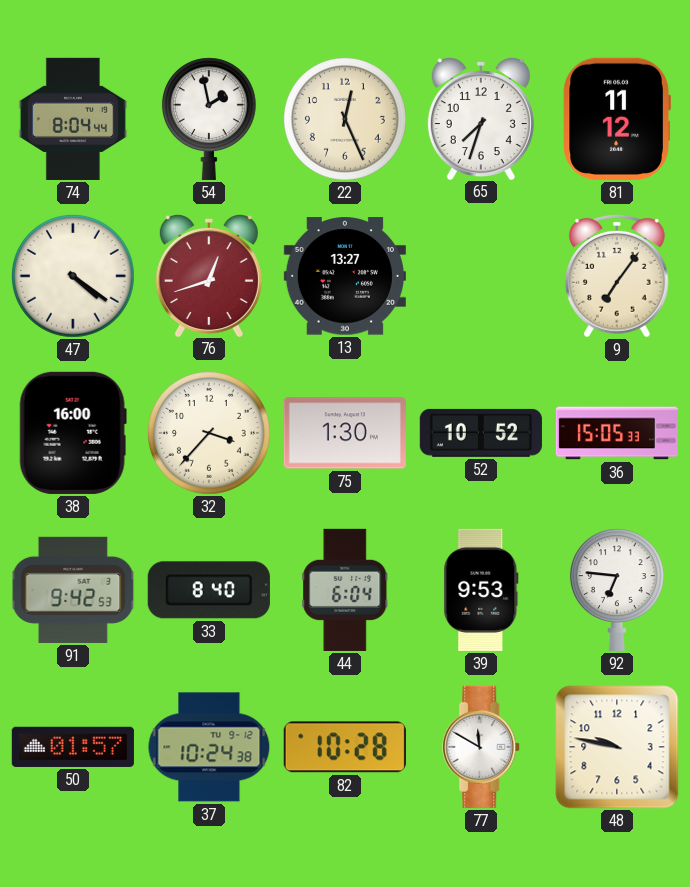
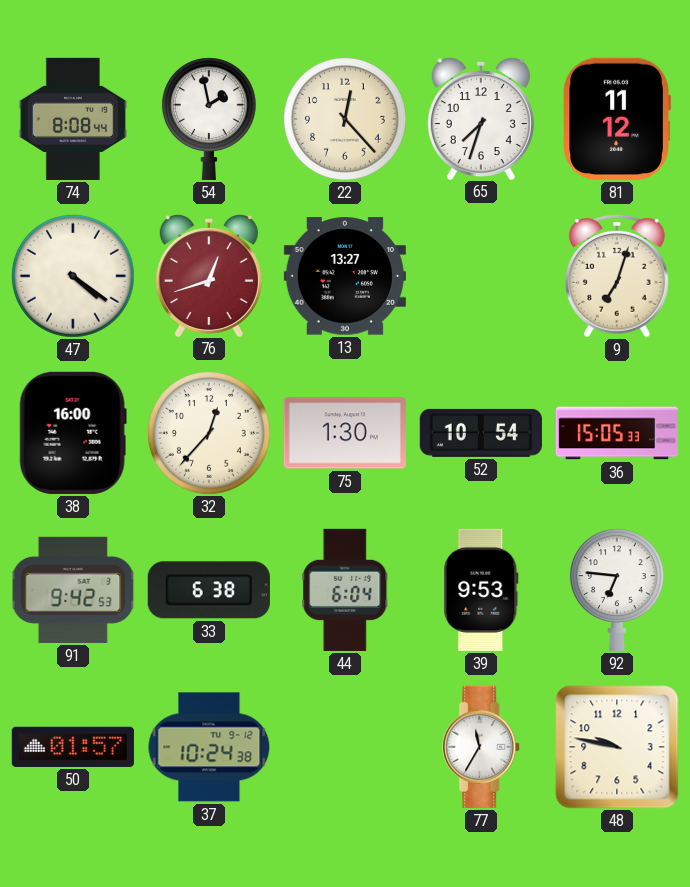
74: 8:04 -> 8:08
22: 12:26 -> 12:23
9: 7:06 -> 7:03
32: 3:37 -> 12:37
52: 10:52 -> 10:54
33: 8:40 -> 6:38
82: 10:28 -> none
77: 11:50 -> 11:35
